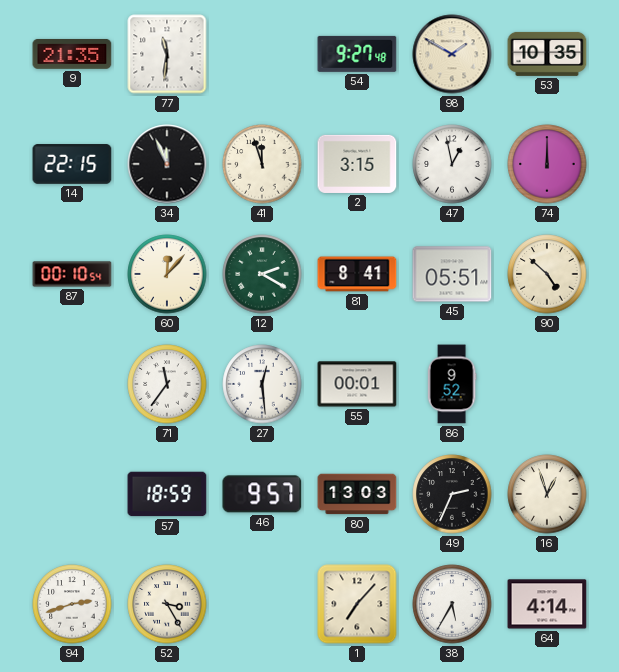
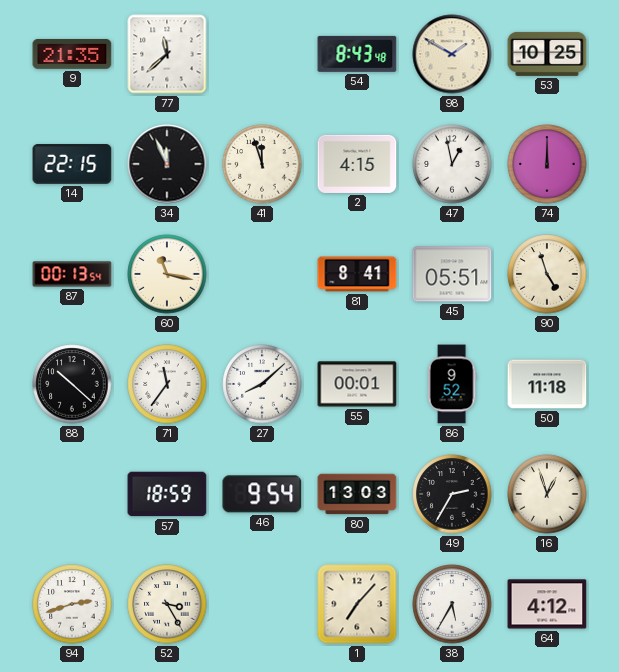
77: 11:31 -> 11:38
54: 9:27 -> 8:43
53: 10:35 -> 10:25
2: 3:15 -> 4:15
87: 00:10 -> 00:13
60: 12:07 -> 11:17
12: 2:20 -> none
90: 4:52 -> 4:57
88: none -> 10:22
27: 12:29 -> 8:08
50: none -> 11:18
46: 9:57 -> 9:54
49: 2:34 -> 2:35
64: 4:14 -> 4:12
